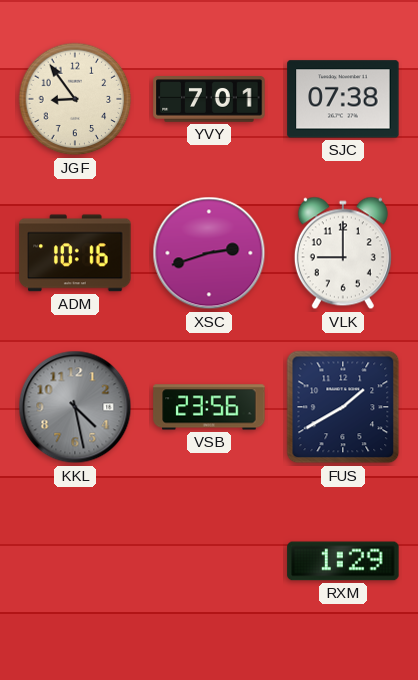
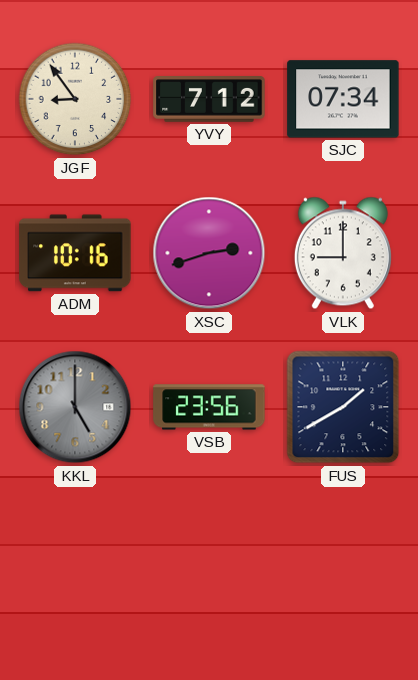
YVY: 7:01 -> 7:12
SJC: 07:38 -> 07:34
KKL: 4:28 -> 5:00
RXM: 1:29 -> none
